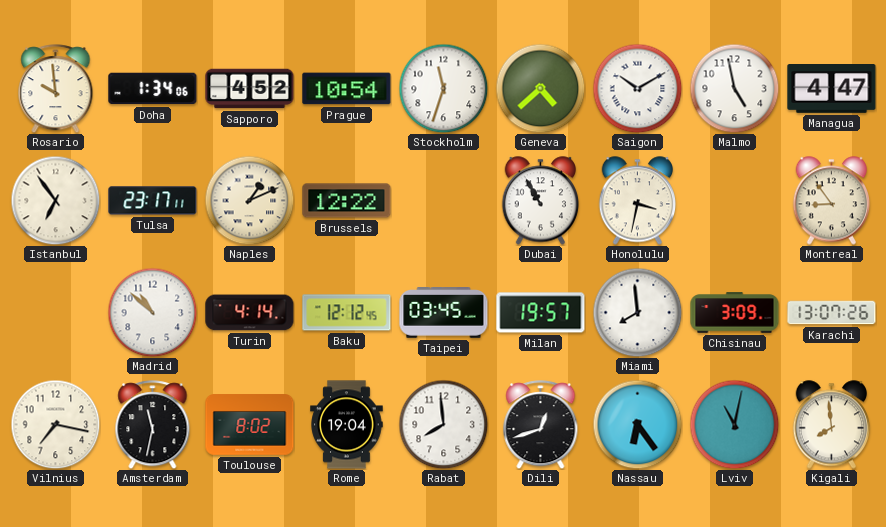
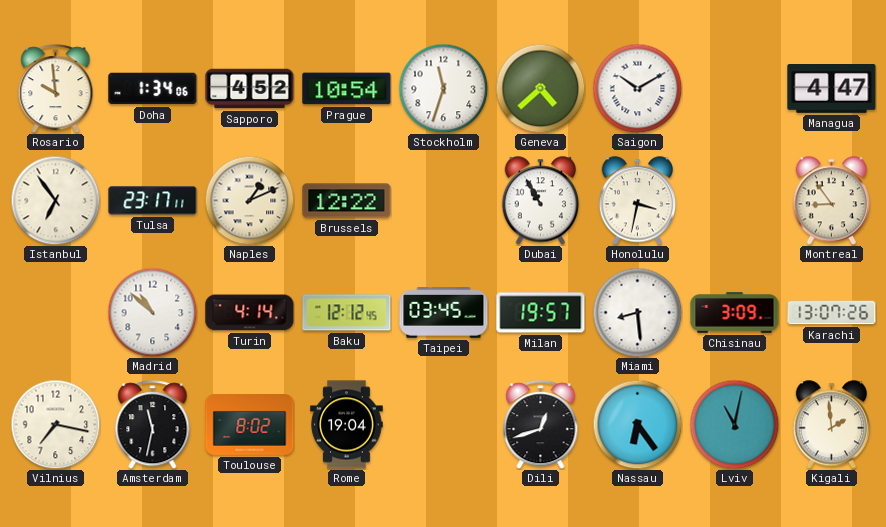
Malmo: 4:58 -> none
Miami: 7:59 -> 8:29
Rabat: 7:59 -> none
Kigali: 7:59 -> 1:59
